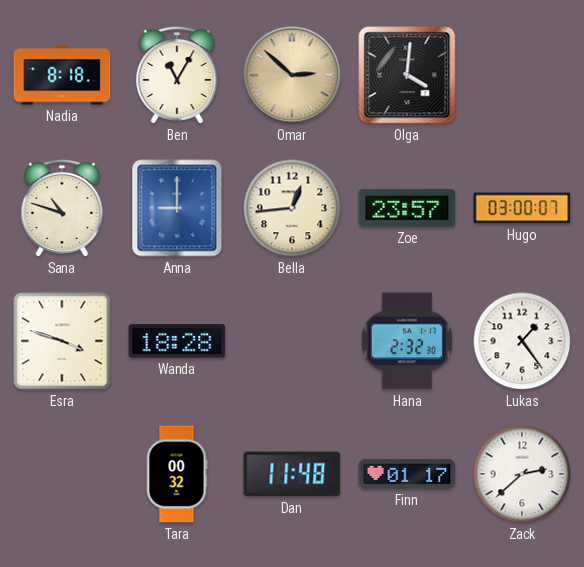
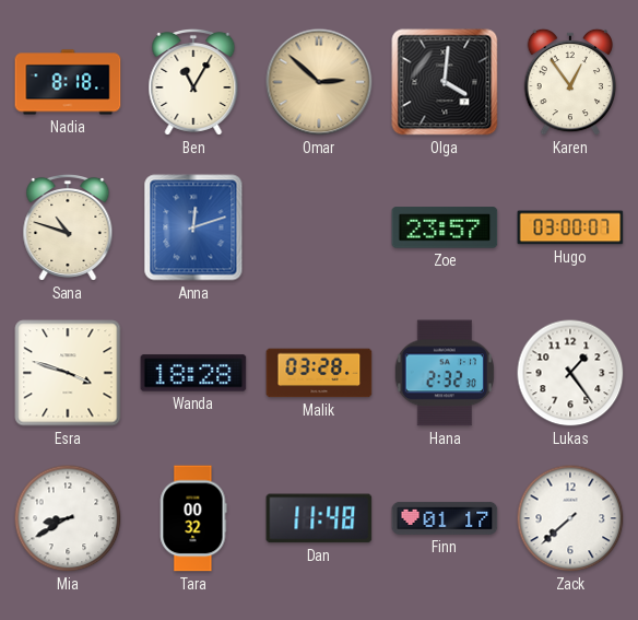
Karen: none -> 12:54
Anna: 9:00 -> 12:12
Bella: 12:44 -> none
Malik: none -> 03:28
Mia: none -> 8:40
Zack: 2:38 -> 7:38
